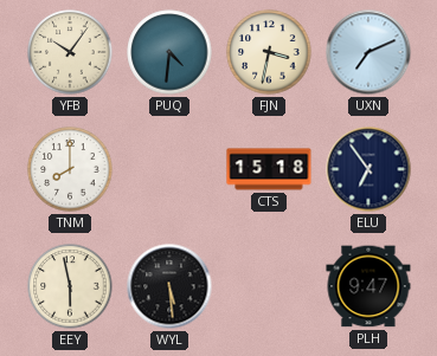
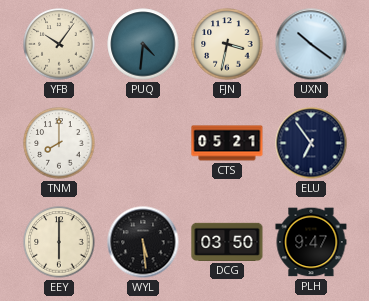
UXN: 7:11 -> 10:21
CTS: 15:18 -> 05:21
EEY: 5:58 -> 6:00
DCG: none -> 03:50
